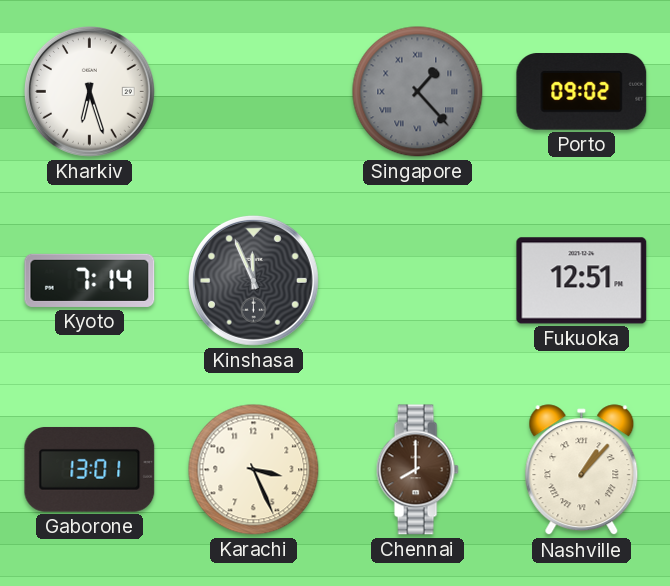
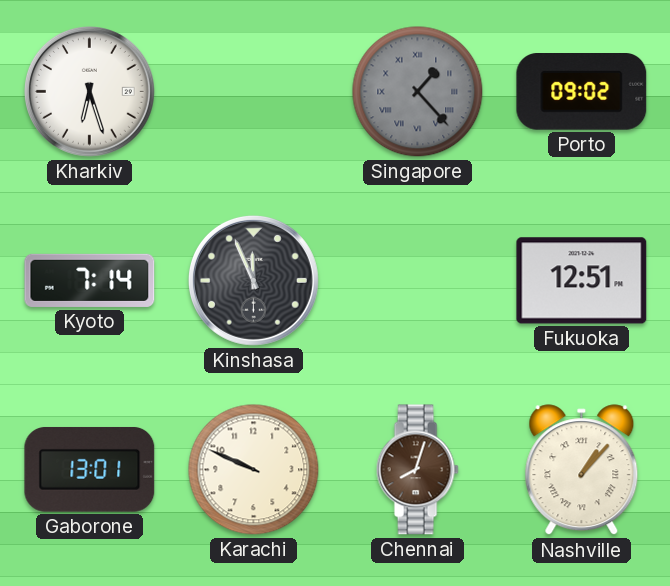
Karachi: 3:26 -> 9:49
Chennai: 8:00 -> 8:03
